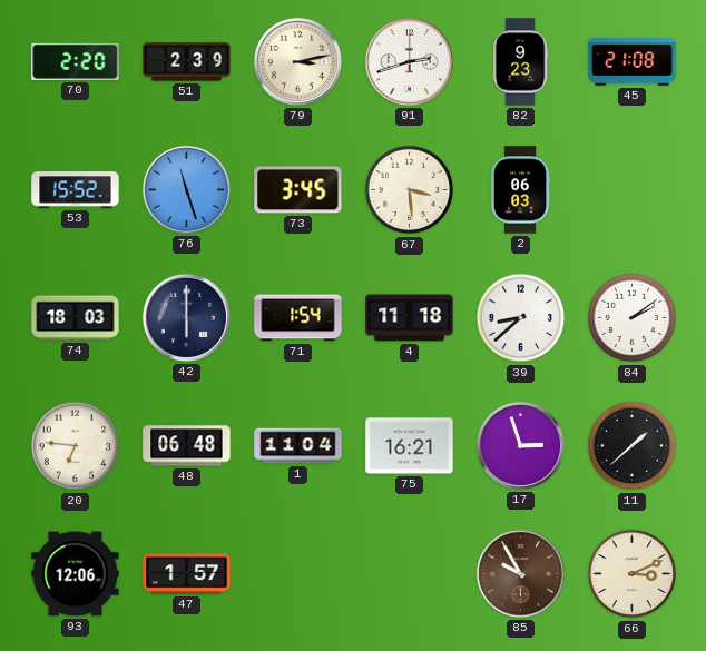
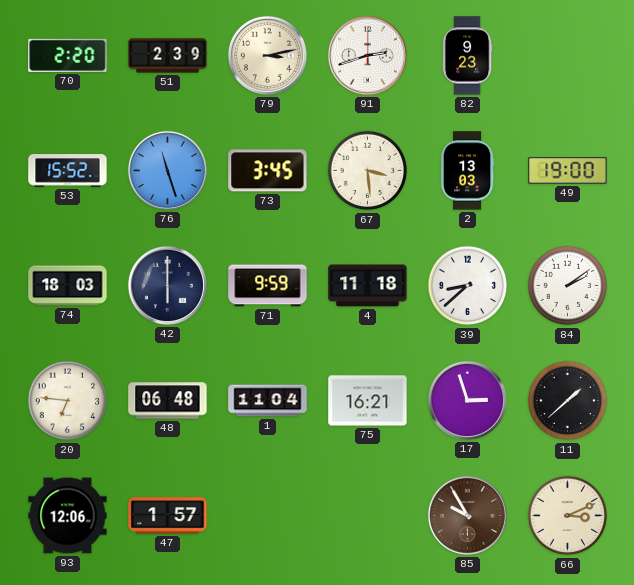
45: 21:08 -> none
2: 06:03 -> 13:03
49: none -> 19:00
71: 1:54 -> 9:59
